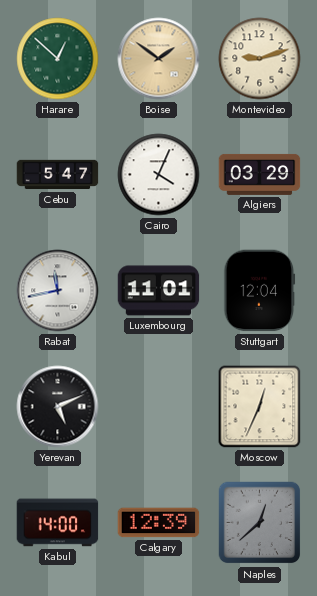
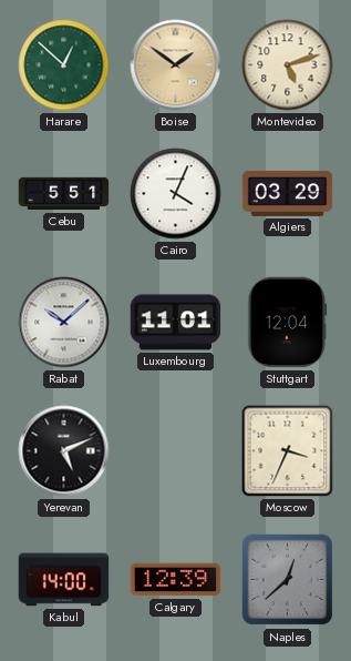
Montevideo: 9:12 -> 5:12
Cebu: 5:47 -> 5:51
Rabat: 11:43 -> 10:08
Moscow: 12:34 -> 3:34
